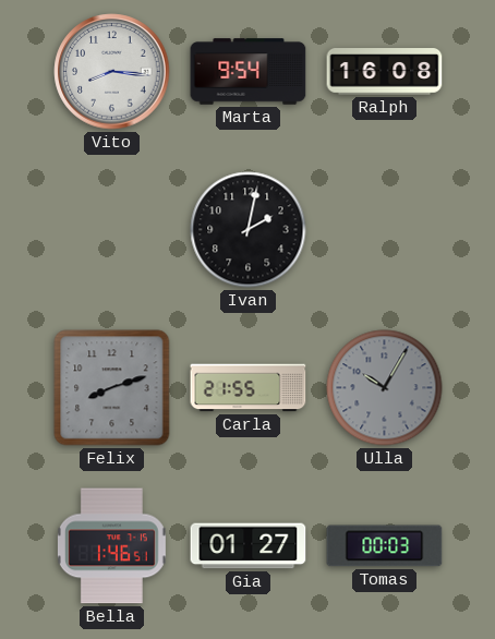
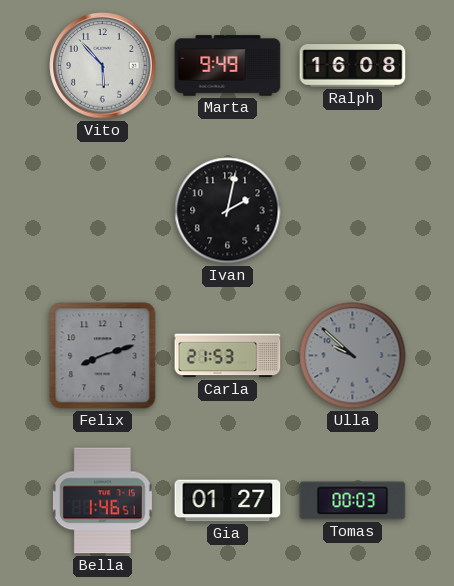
Vito: 8:16 -> 5:53
Marta: 9:54 -> 9:49
Carla: 21:55 -> 21:53
Ulla: 10:05 -> 9:52
